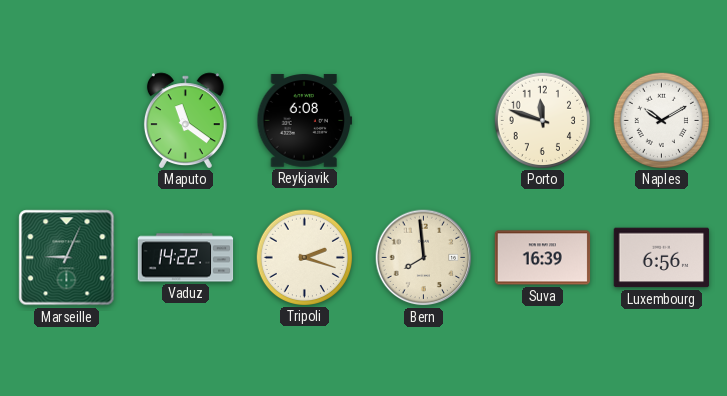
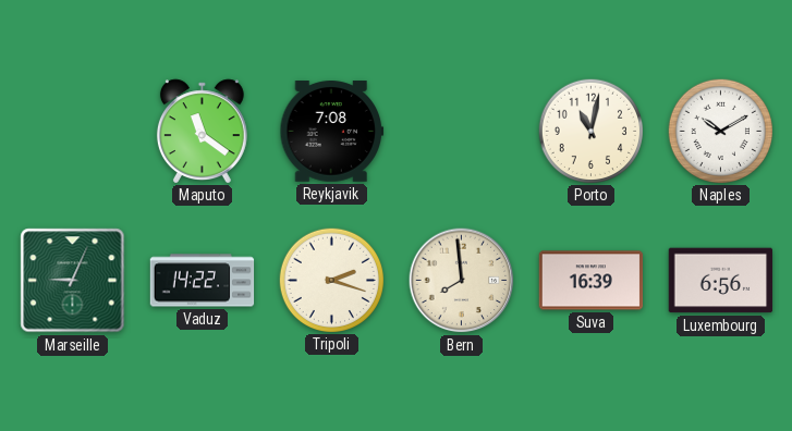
Reykjavik: 6:08 -> 7:08
Porto: 11:48 -> 11:02
